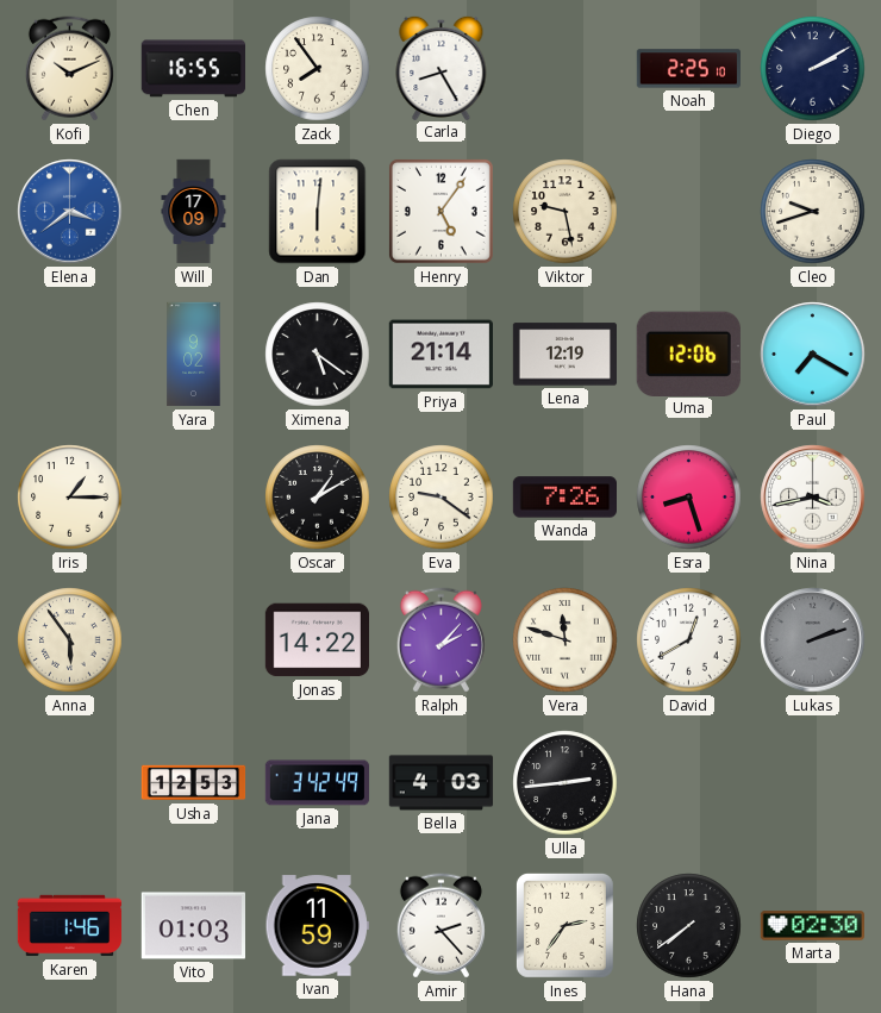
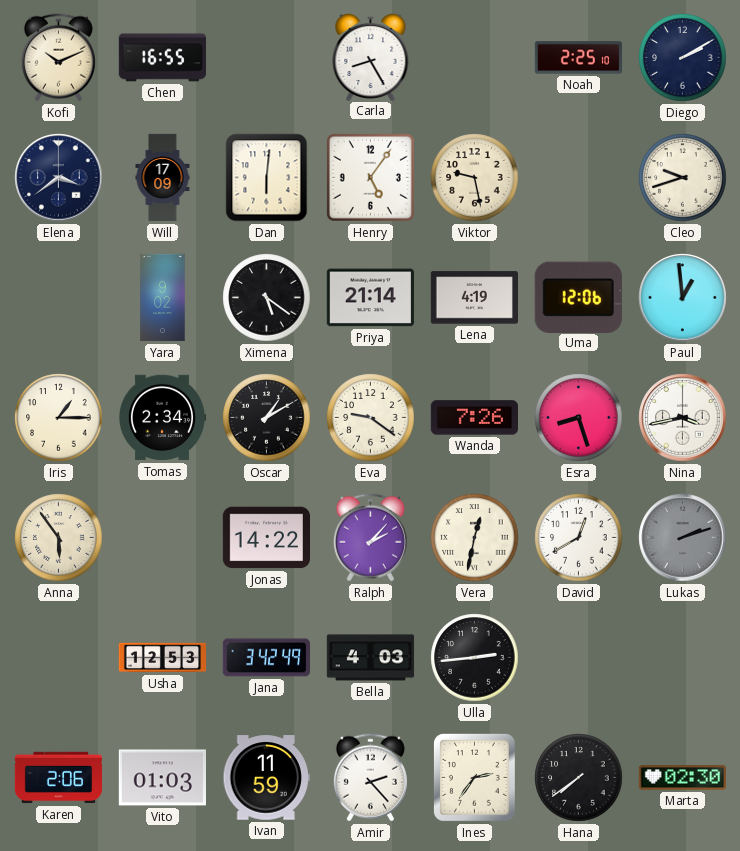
Zack: 7:54 -> none
Elena dial: blue -> navy
Lena: 12:19 -> 4:19
Paul: 7:20 -> 12:59
Tomas: none -> 2:34
Vera: 11:48 -> 12:32
Karen: 1:46 -> 2:06
